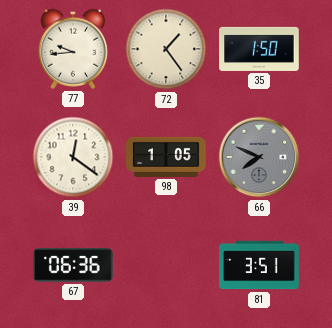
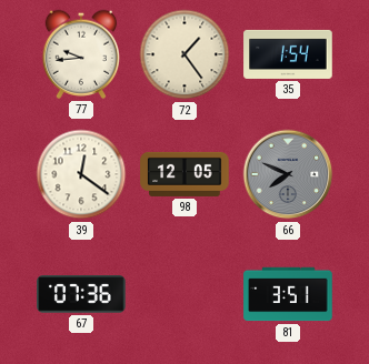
35: 1:50 -> 1:54
98: 1:05 -> 12:05
67: 06:36 -> 07:36
